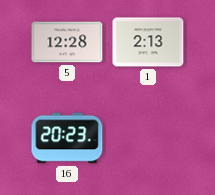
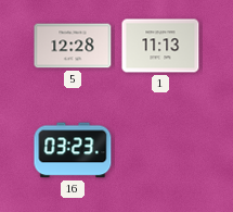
1: 2:13 -> 11:13
16: 20:23 -> 03:23
